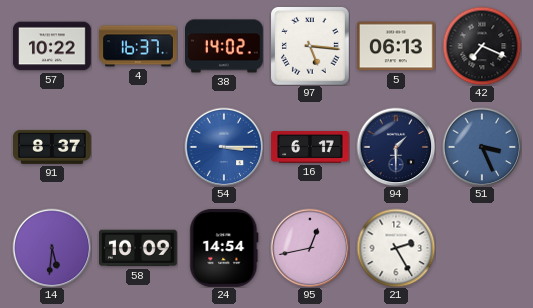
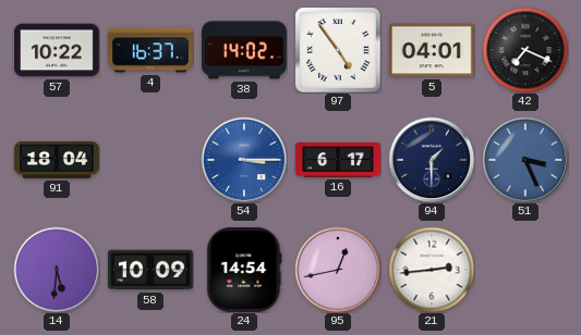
97: 5:16 -> 4:54
5: 06:13 -> 04:01
91: 8:37 -> 18:04
21: 2:25 -> 2:44
